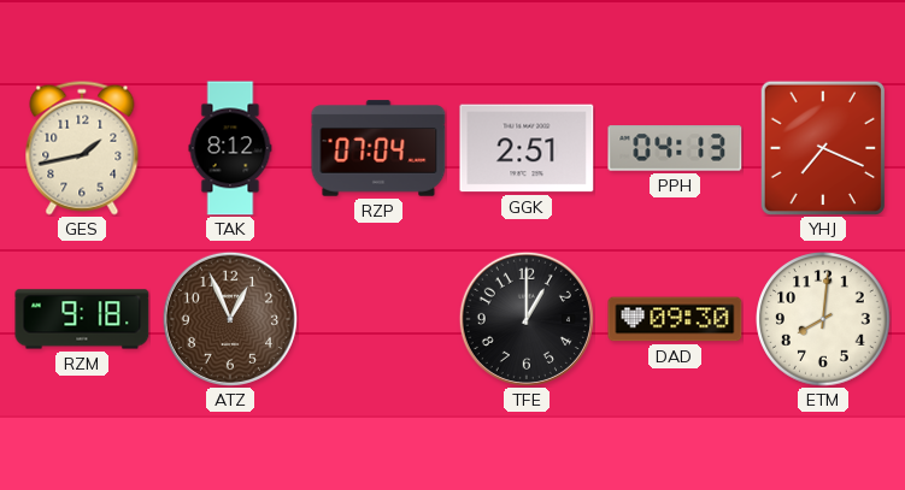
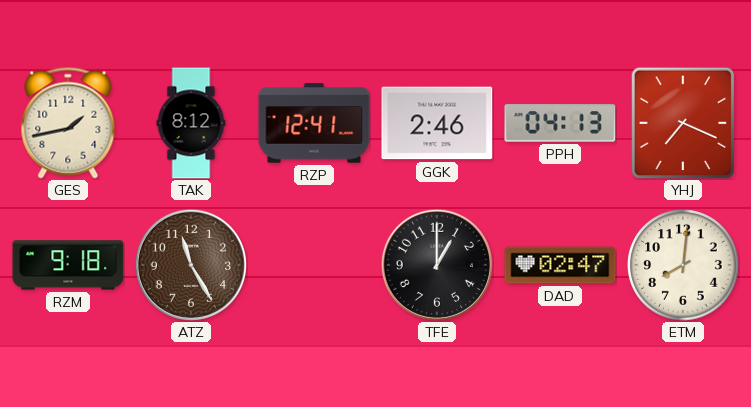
RZP: 07:04 -> 12:41
GGK: 2:51 -> 2:46
ATZ: 12:56 -> 11:25
DAD: 09:30 -> 02:47
